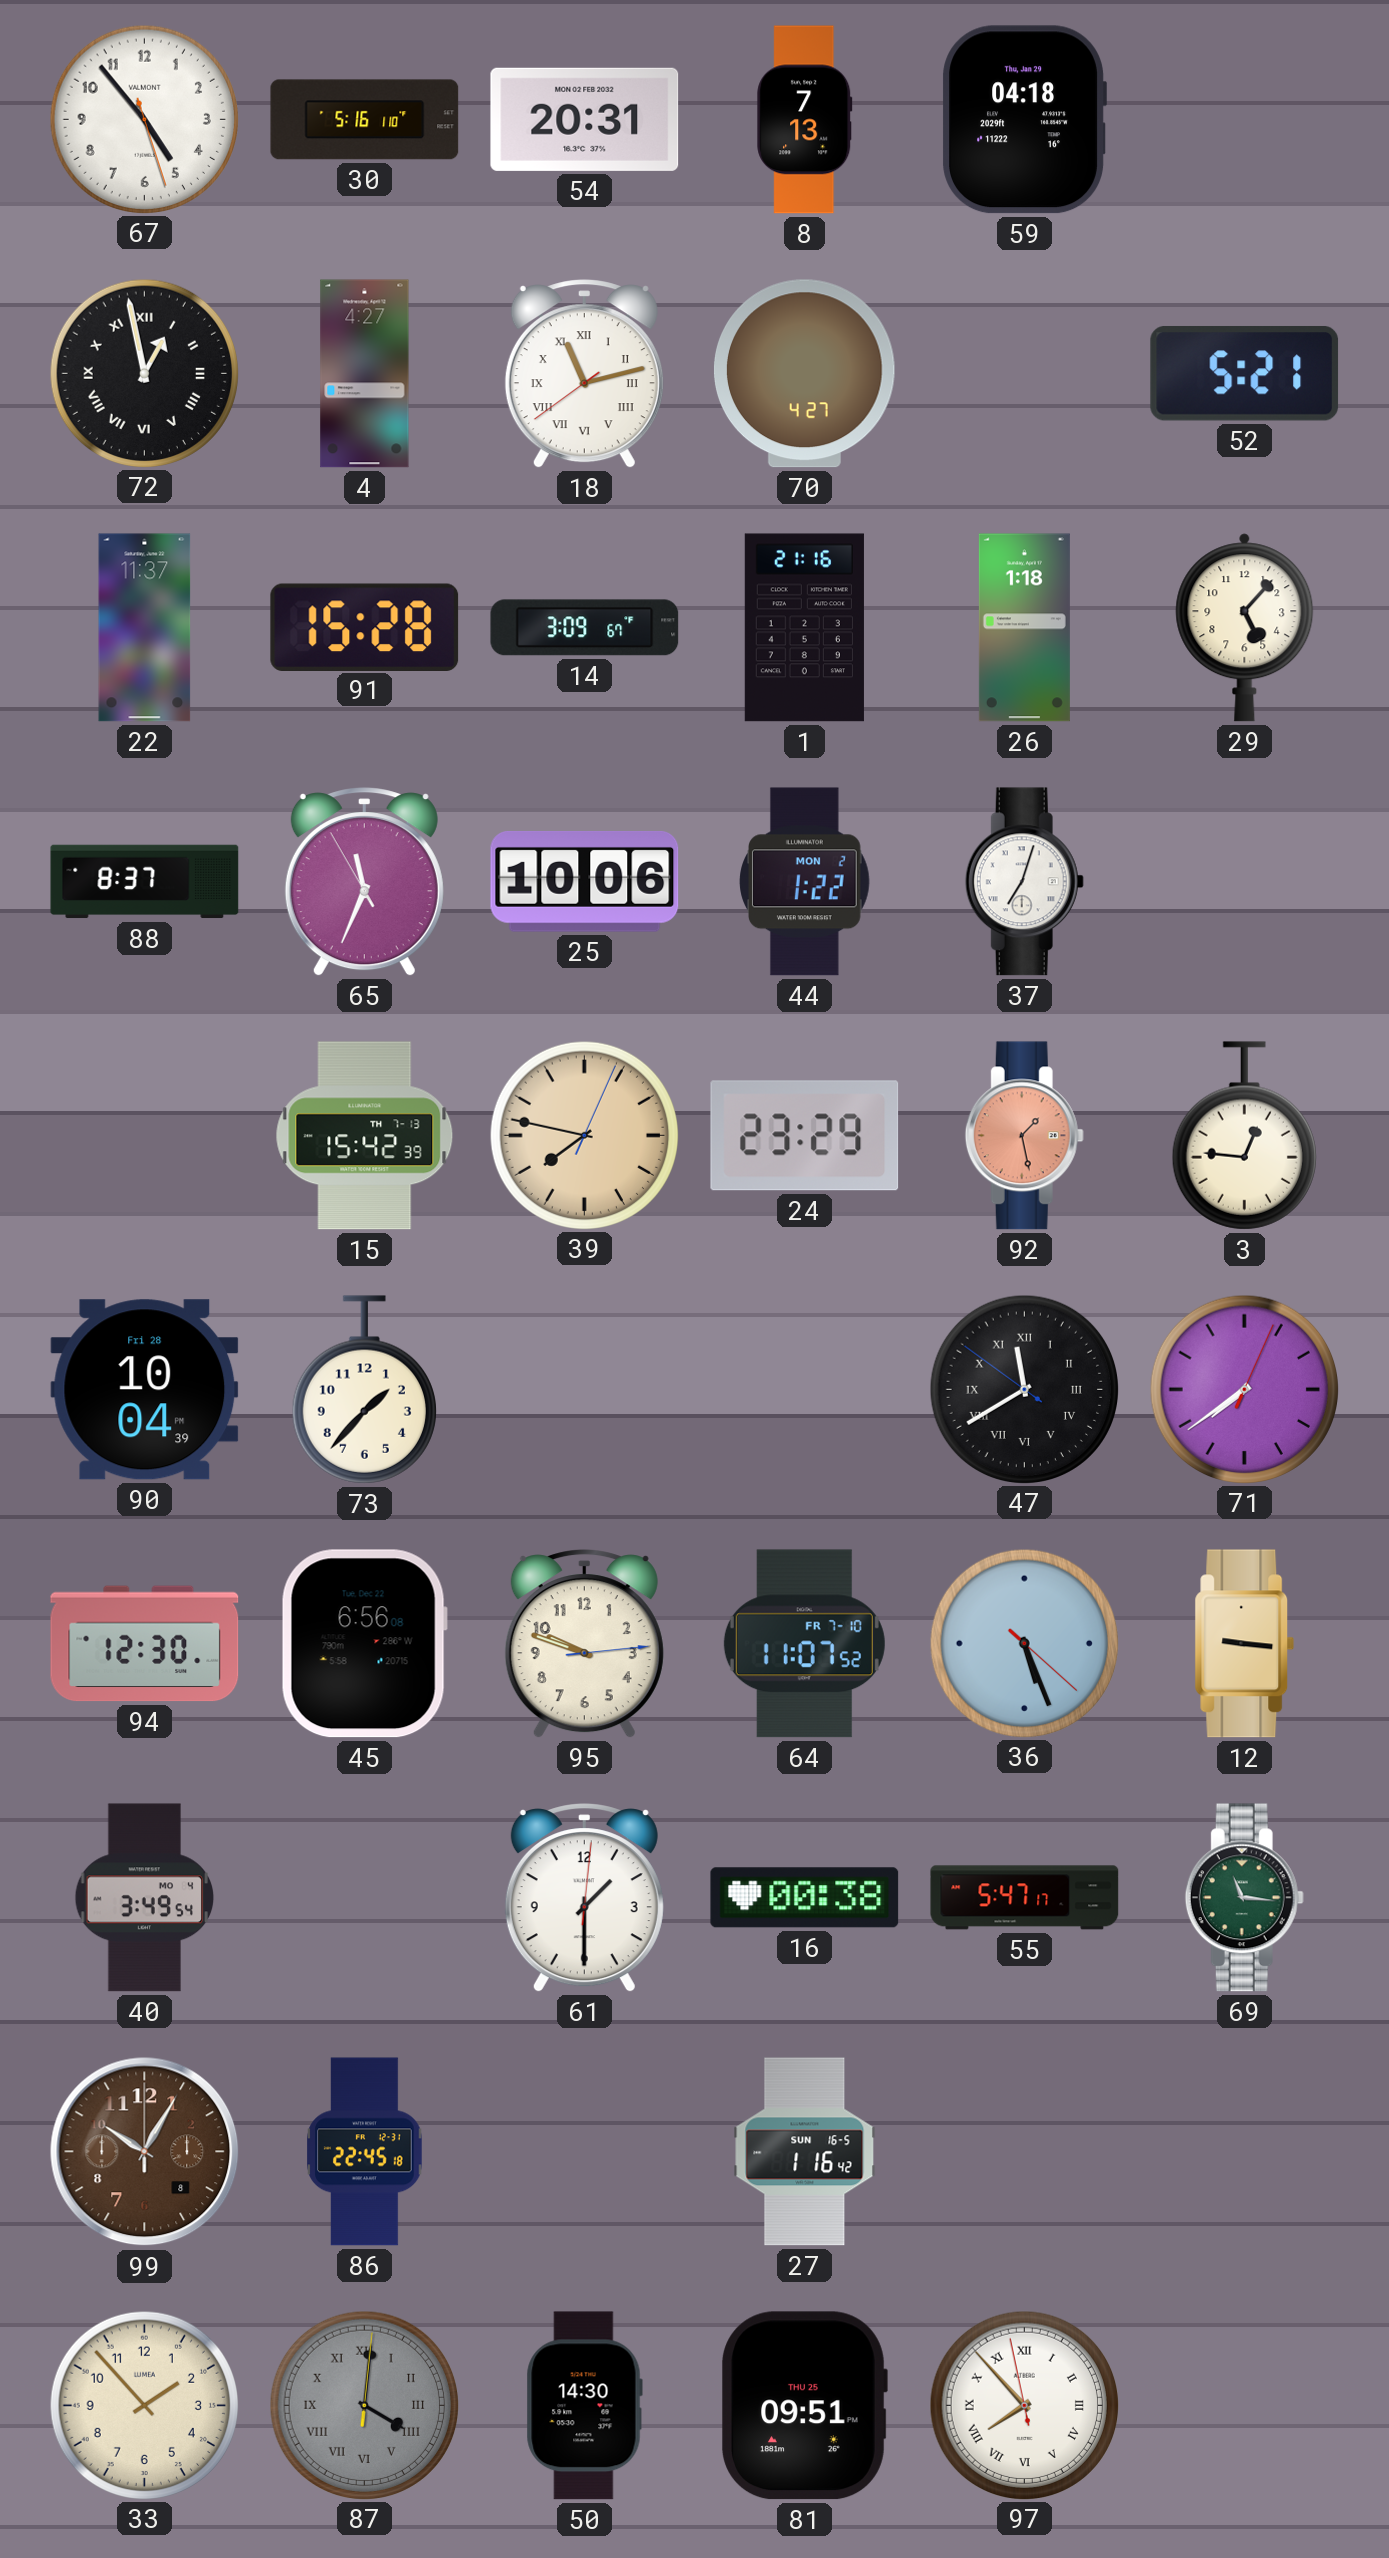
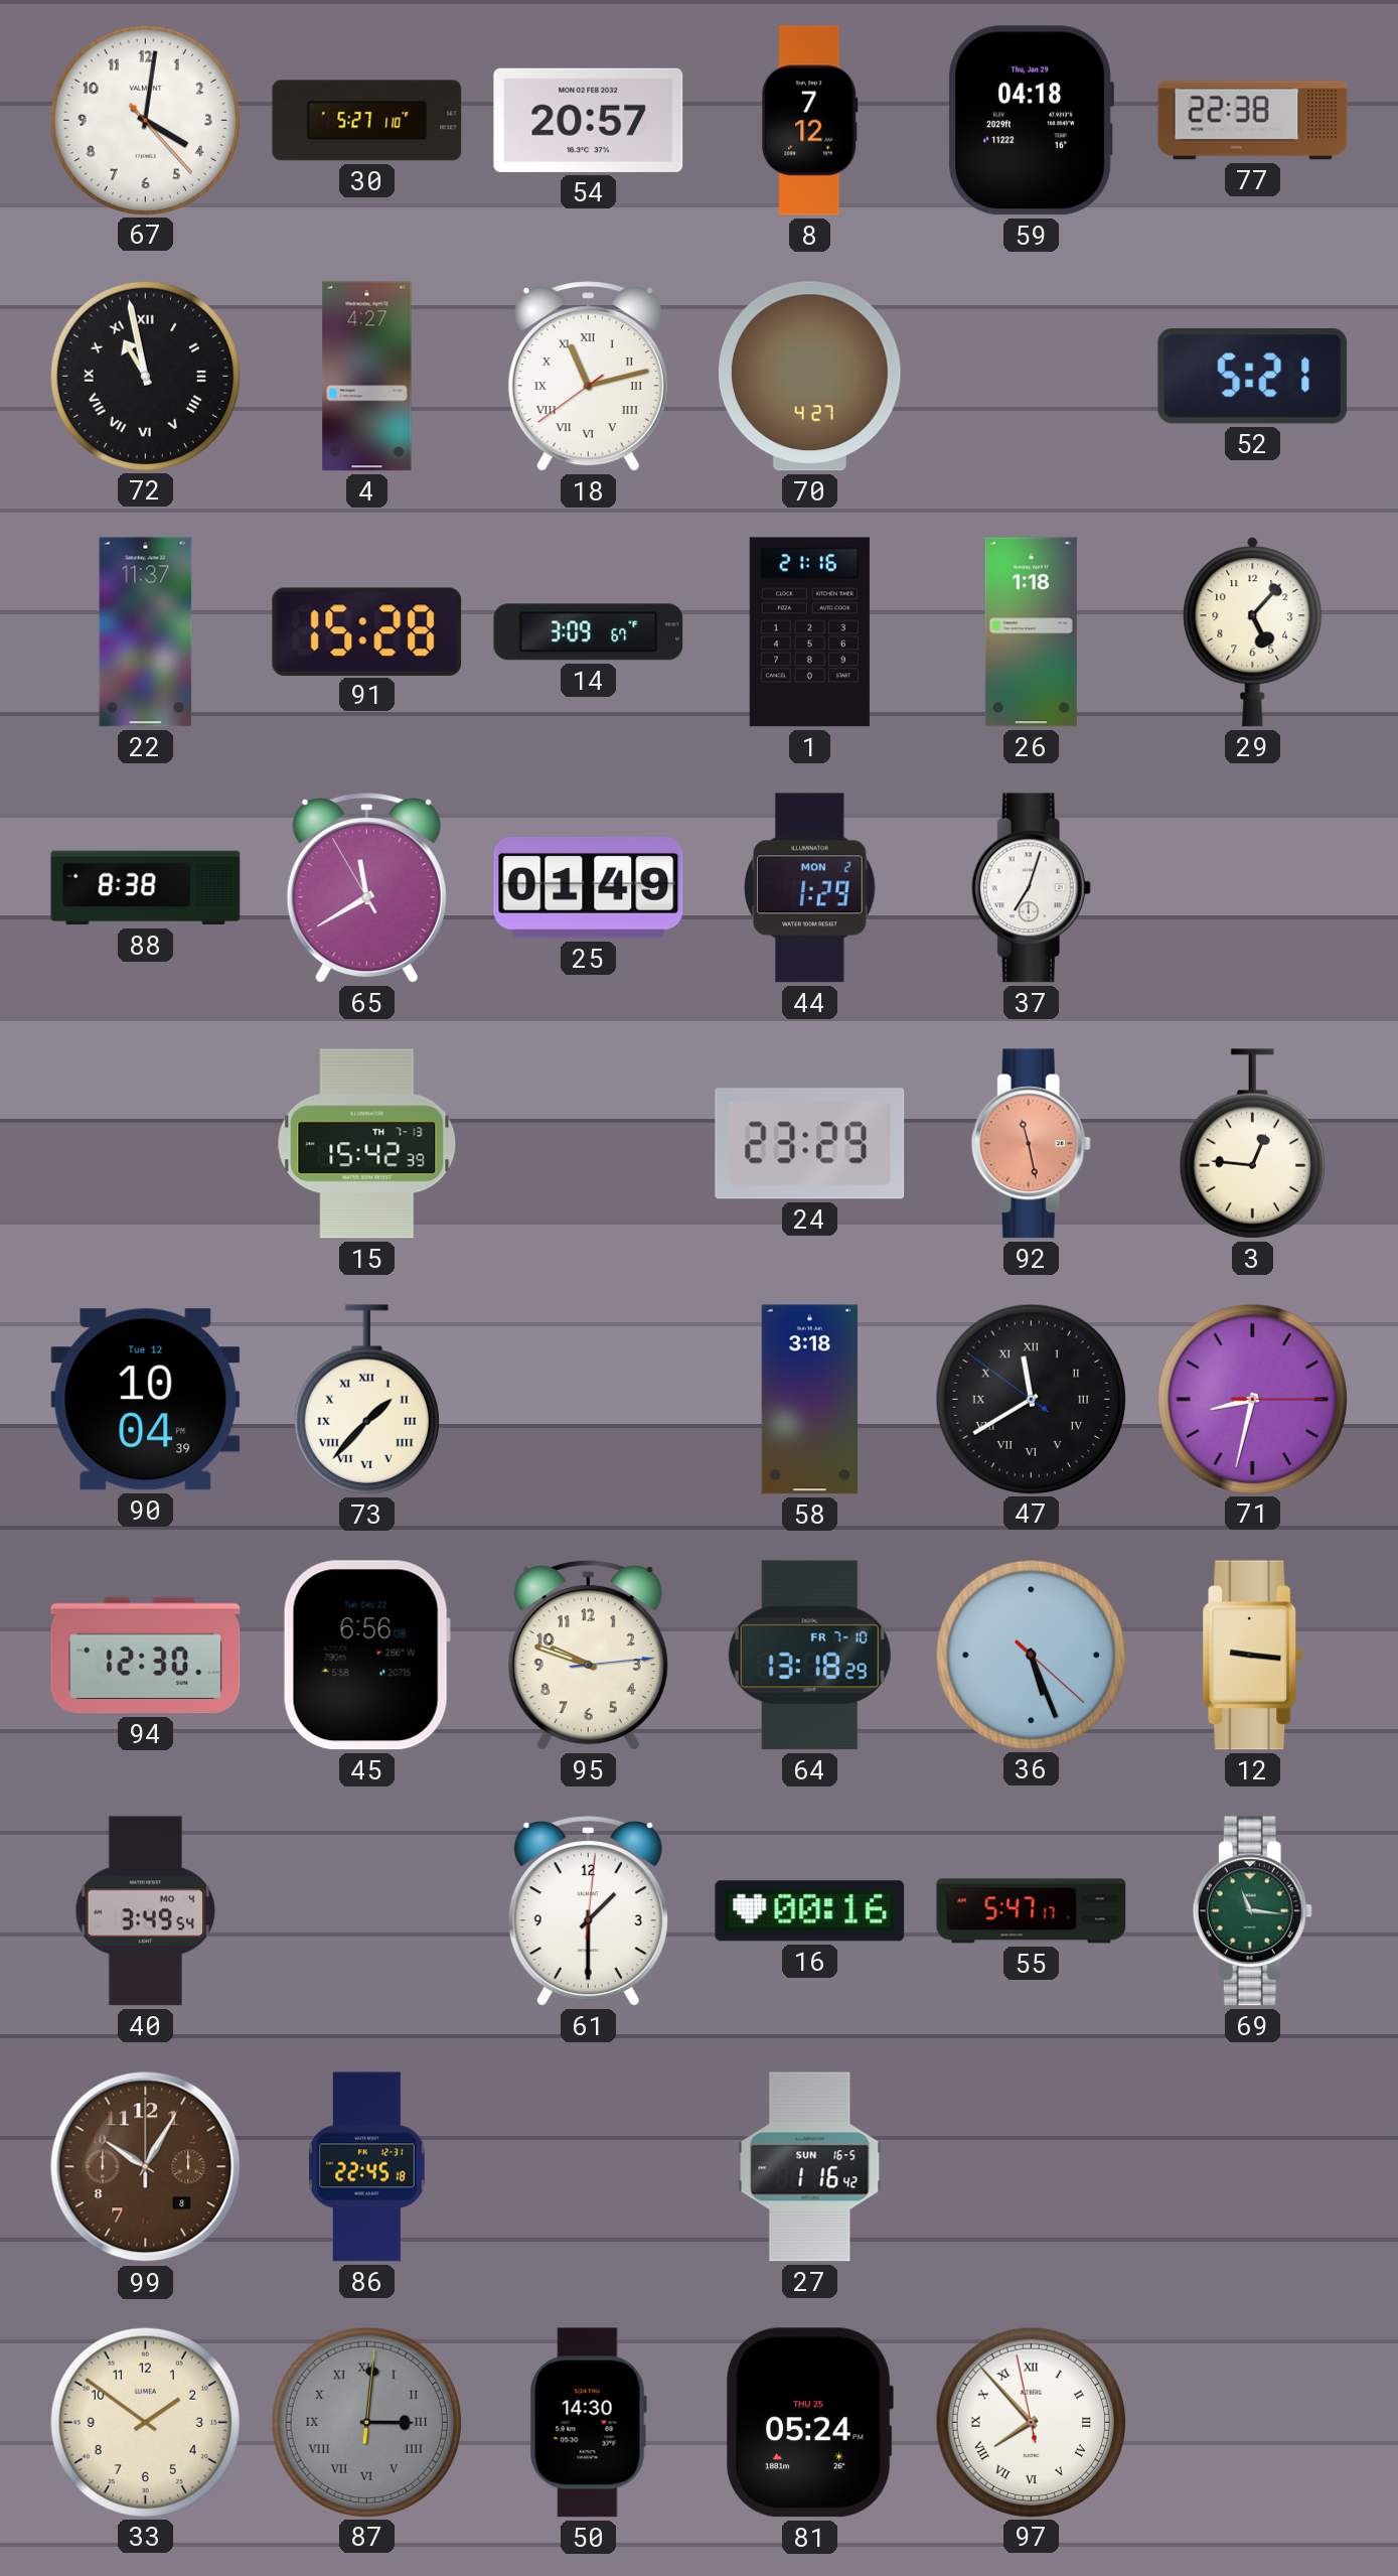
67: 4:53 -> 4:01
30: 5:16 -> 5:27
54: 20:31 -> 20:57
8: 7:13 -> 7:12
77: none -> 22:38
72: 12:58 -> 10:58
88: 8:37 -> 8:38
65: 11:33 -> 11:39
25: 10:06 -> 01:49
44: 1:22 -> 1:29
39: 7:47 -> none
92: 1:28 -> 11:28
90 date: Fri 28 -> Tue 12
73 numerals: Arabic -> Roman
58: none -> 3:18
71: 7:39 -> 8:32
64: 11:07 -> 13:18
16: 00:38 -> 00:16
33: 1:53 -> 1:51
87: 4:01 -> 3:01
81: 09:51 -> 05:24
